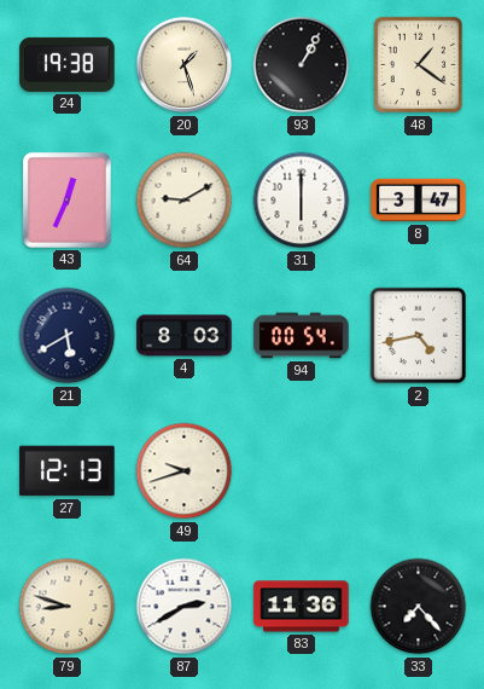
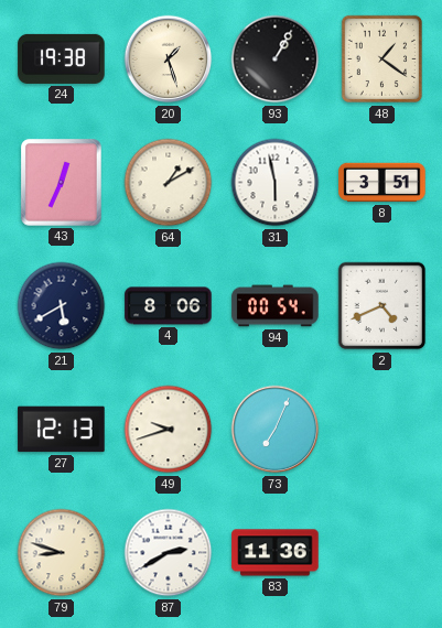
64: 9:10 -> 1:10
31: 6:00 -> 5:58
8: 3:47 -> 3:51
4: 8:03 -> 8:06
2: 4:43 -> 4:41
73: none -> 7:04
33: 7:23 -> none
